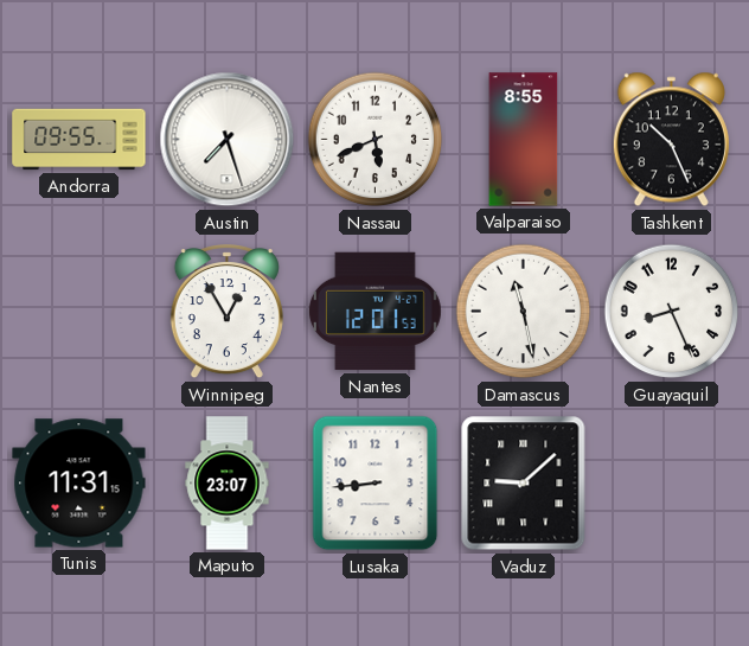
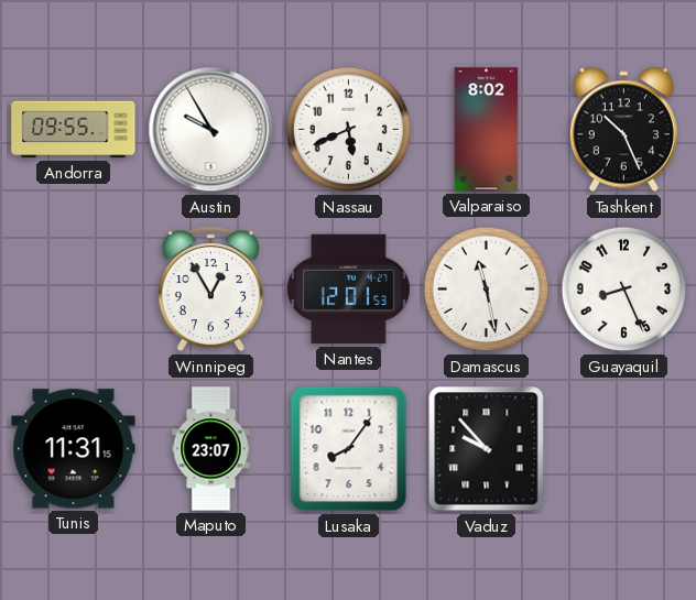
Austin: 7:27 -> 9:55
Valparaiso: 8:55 -> 8:02
Lusaka: 8:44 -> 8:06
Vaduz: 9:08 -> 9:53
